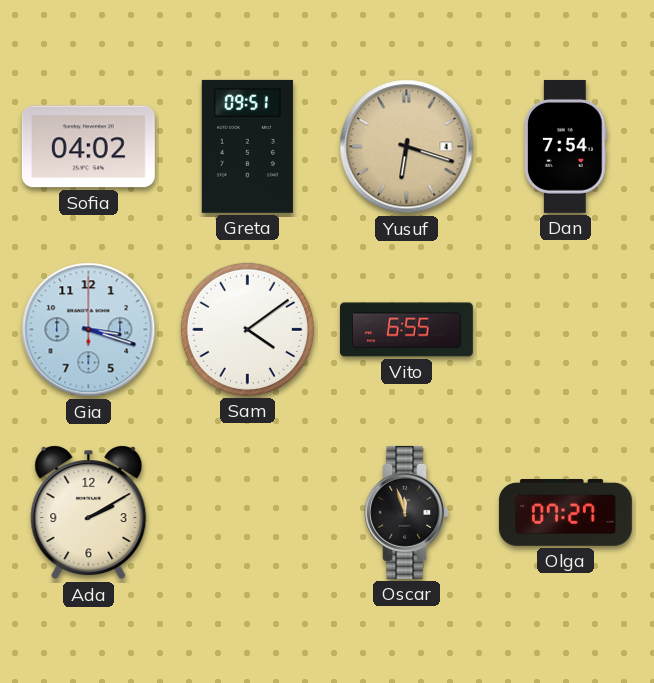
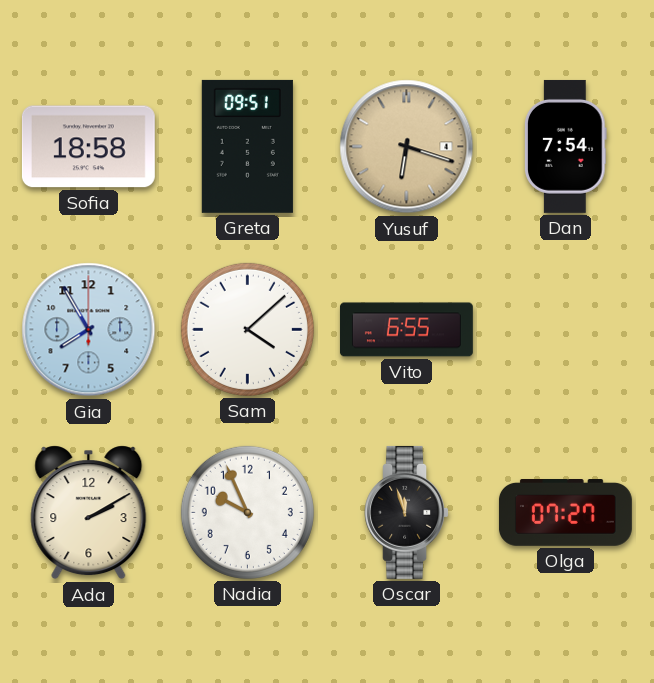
Sofia: 04:02 -> 18:58
Gia: 3:18 -> 7:55
Sam: 4:09 -> 4:08
Nadia: none -> 9:56
